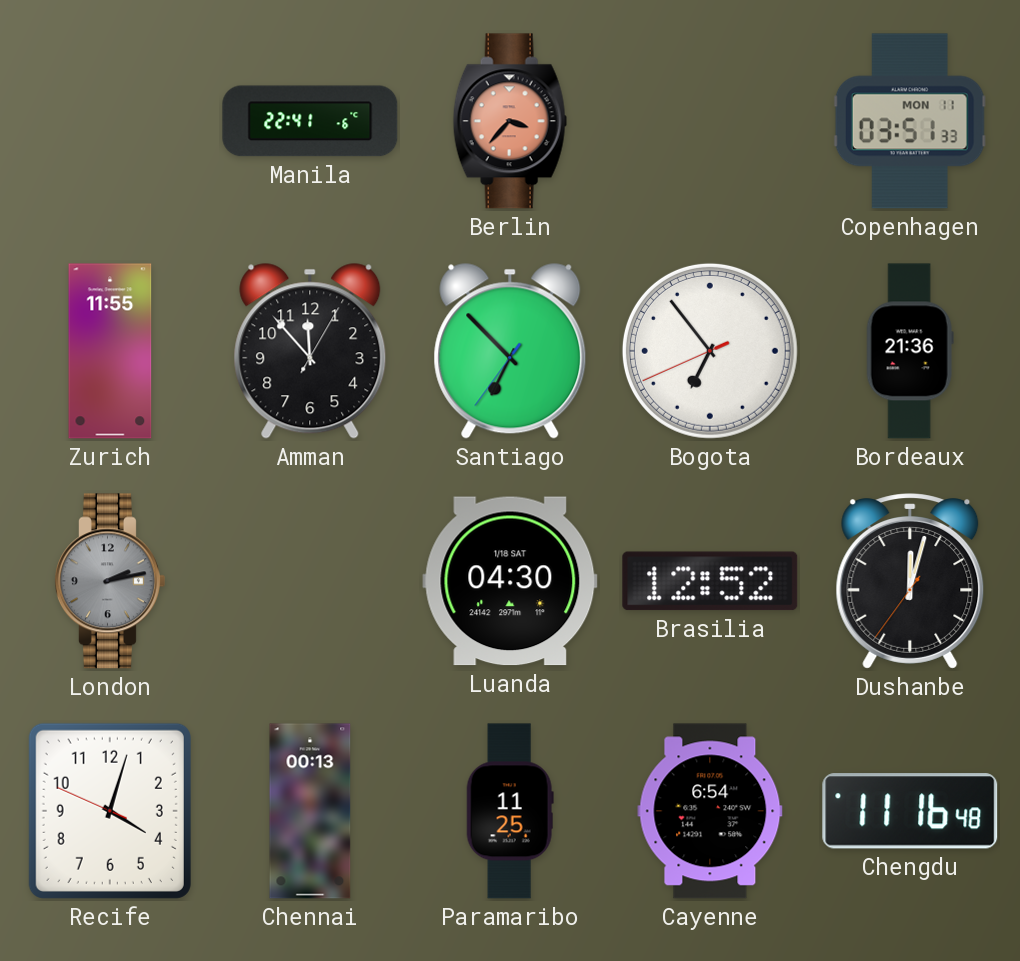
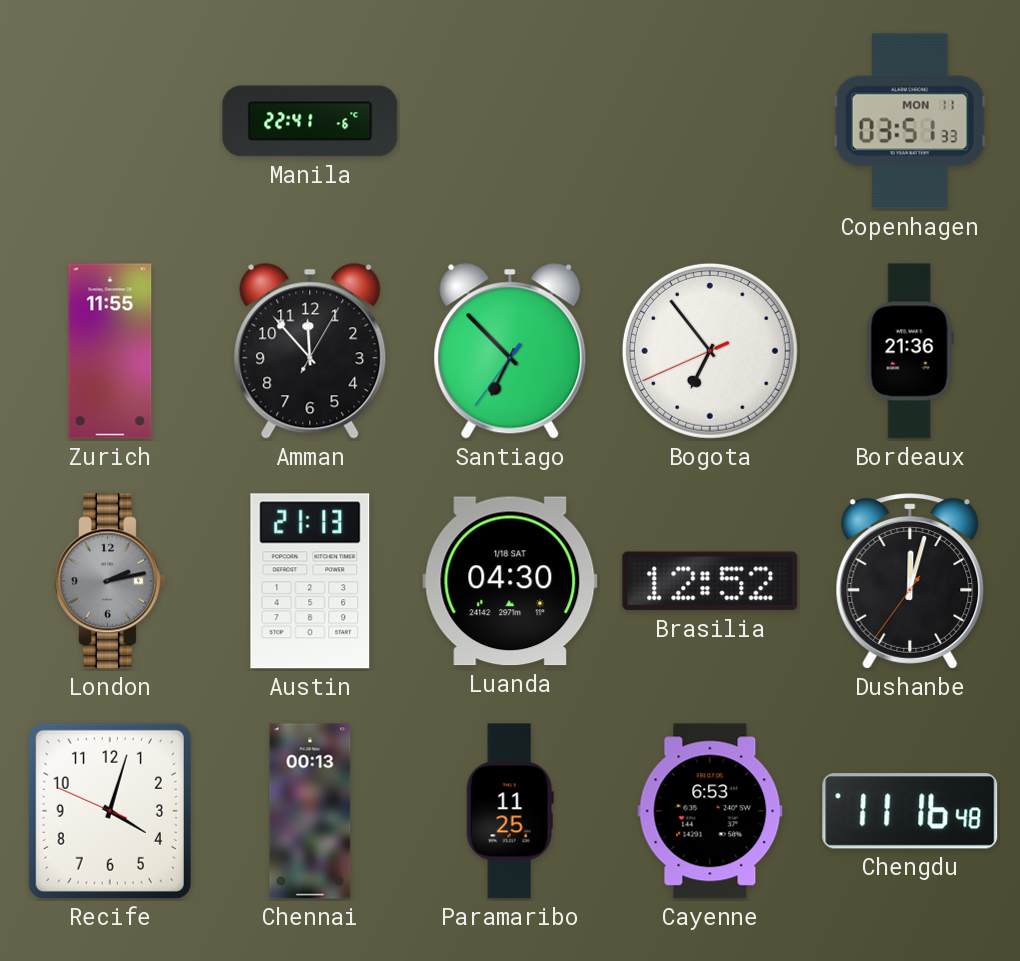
Berlin: 3:37 -> none
Austin: none -> 21:13
Cayenne: 6:54 -> 6:53
